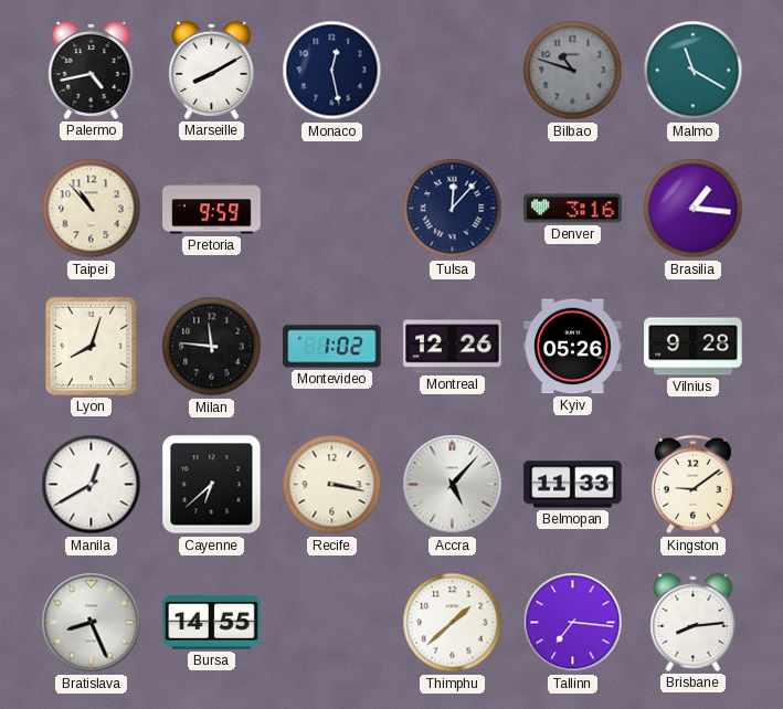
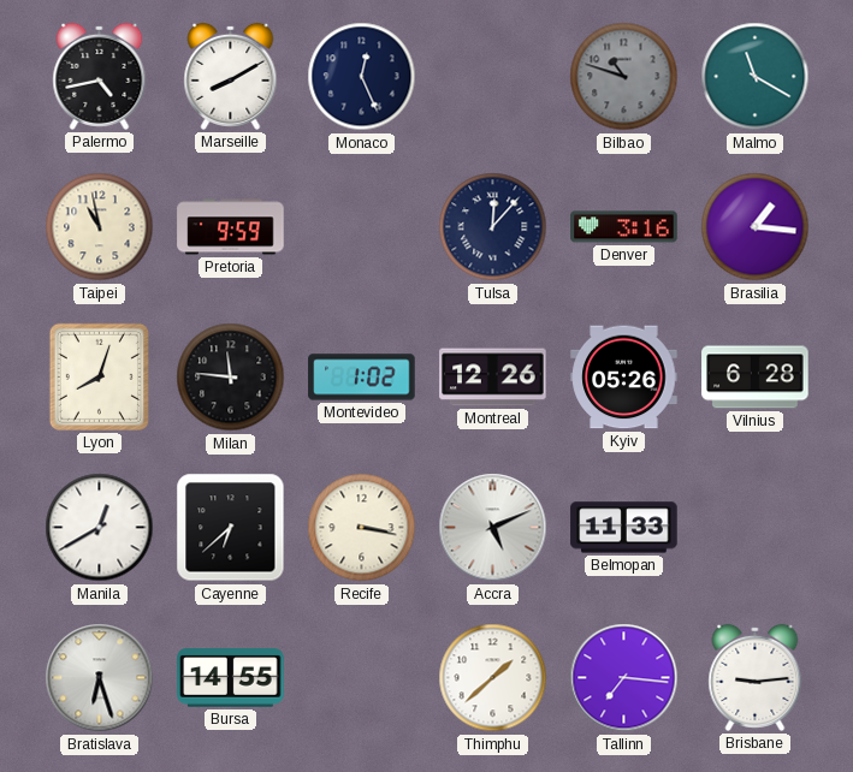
Monaco: 12:28 -> 12:26
Taipei: 10:53 -> 10:58
Vilnius: 9:28 -> 6:28
Accra: 5:07 -> 5:11
Kingston: 9:09 -> none
Bratislava: 8:26 -> 6:27
Brisbane: 8:14 -> 9:14
